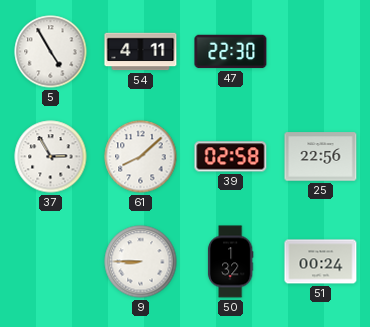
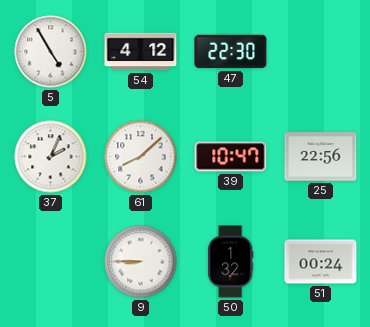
54: 4:11 -> 4:12
37: 2:55 -> 2:04
39: 02:58 -> 10:47
